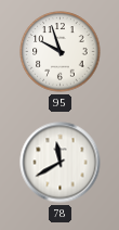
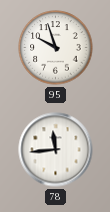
78: 11:40 -> 11:44
